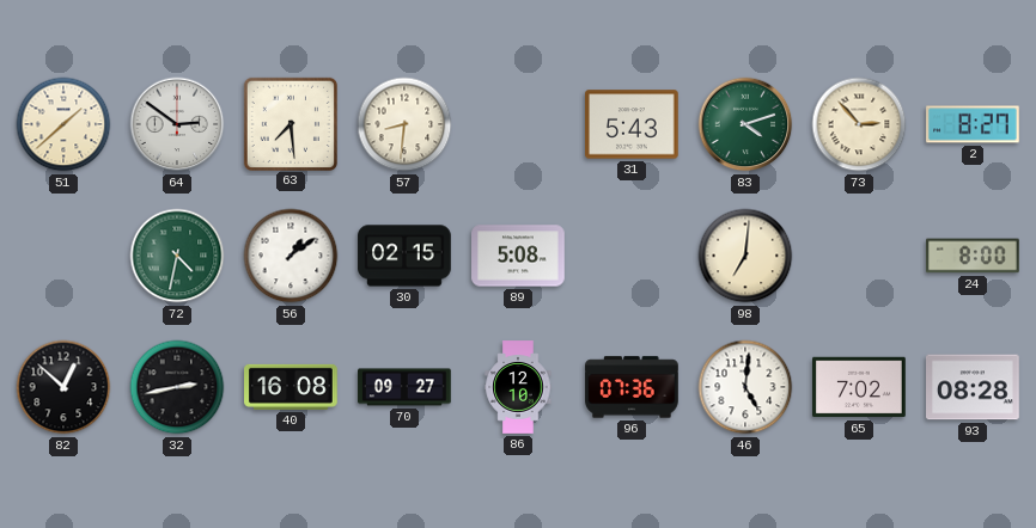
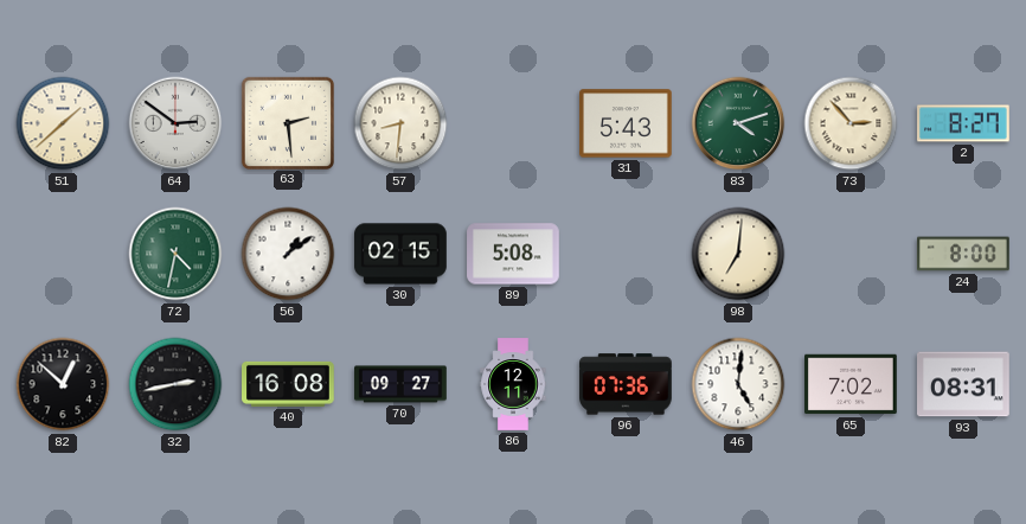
63: 7:29 -> 2:29
86: 12:10 -> 12:11
93: 08:28 -> 08:31
